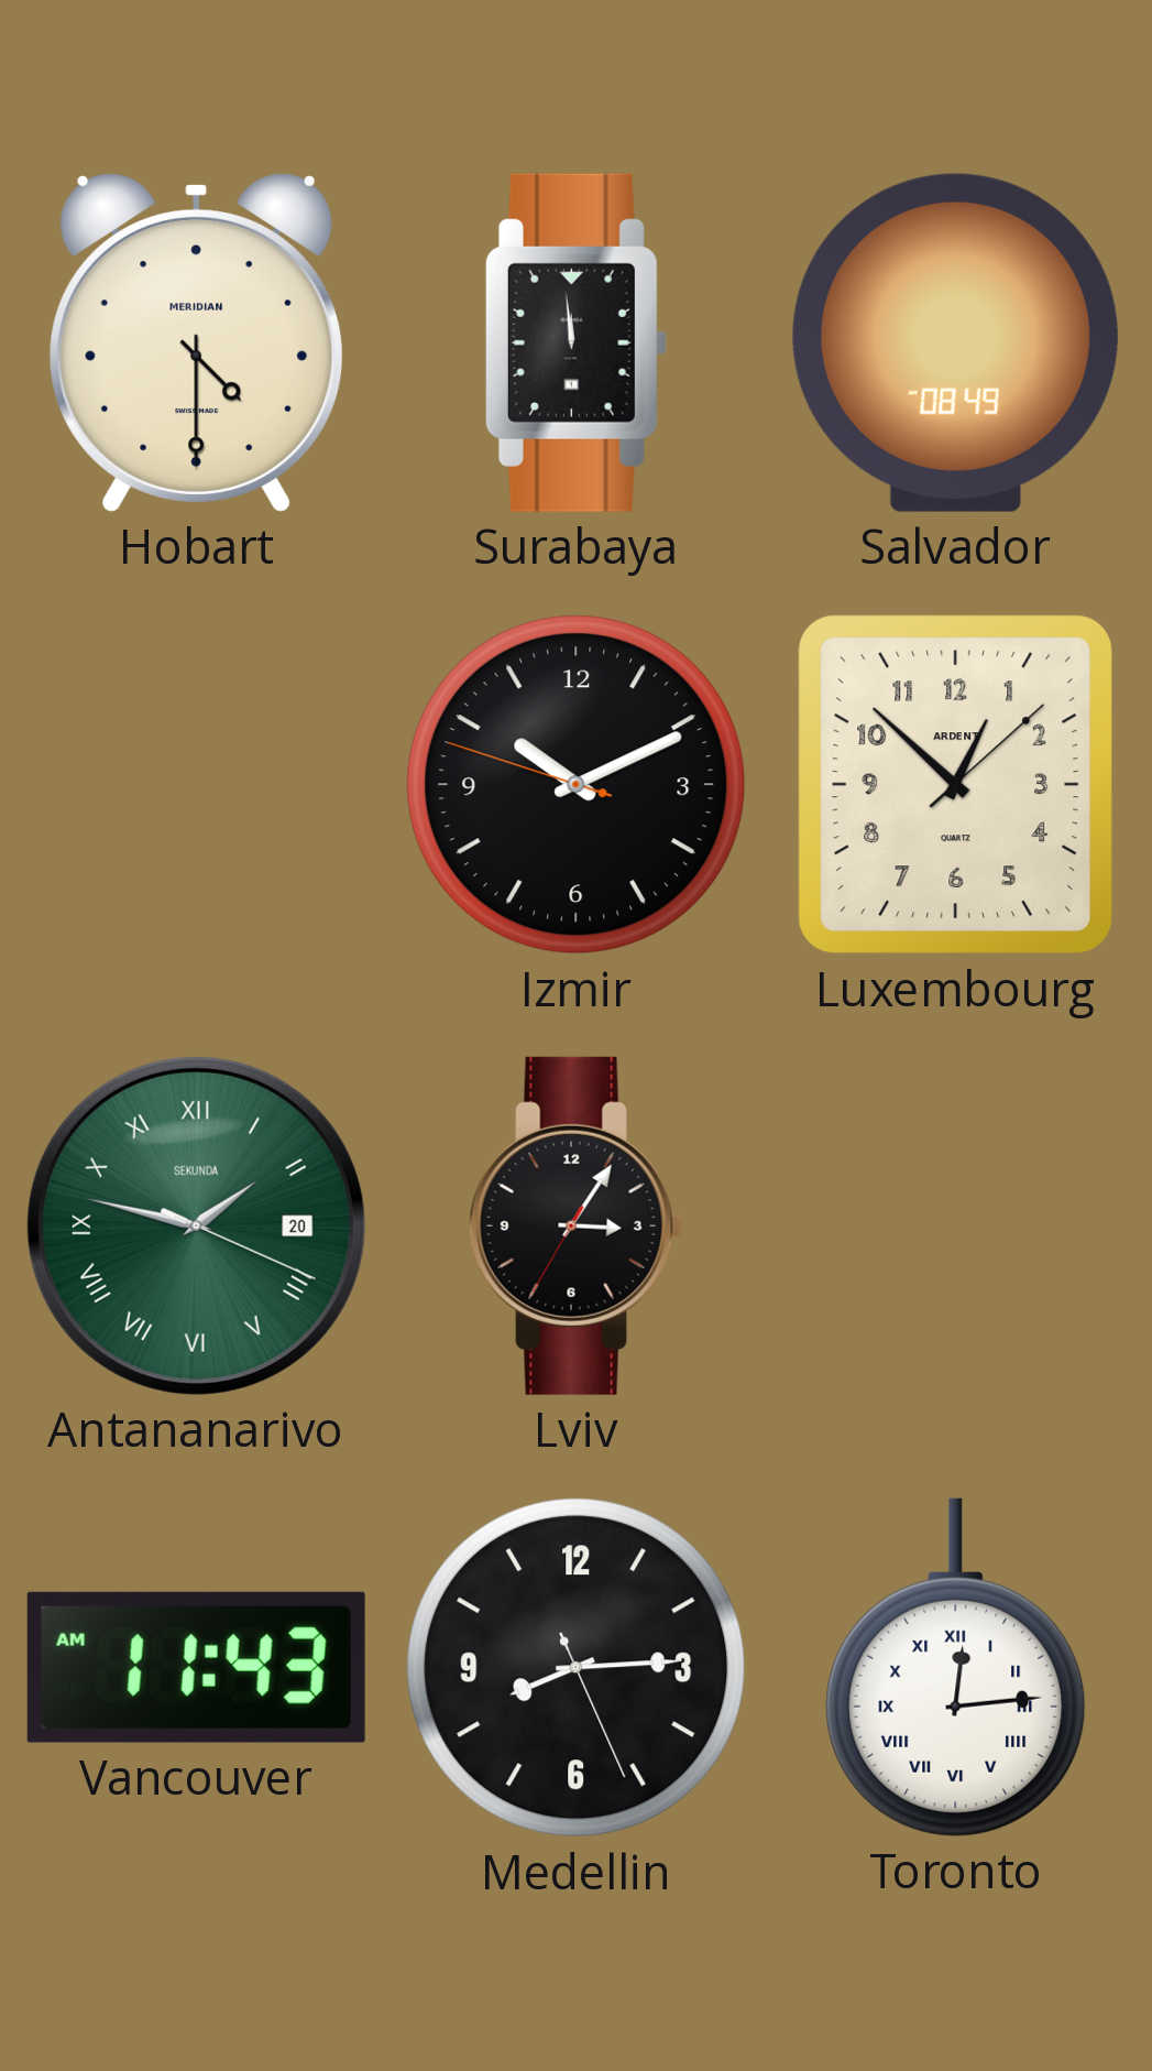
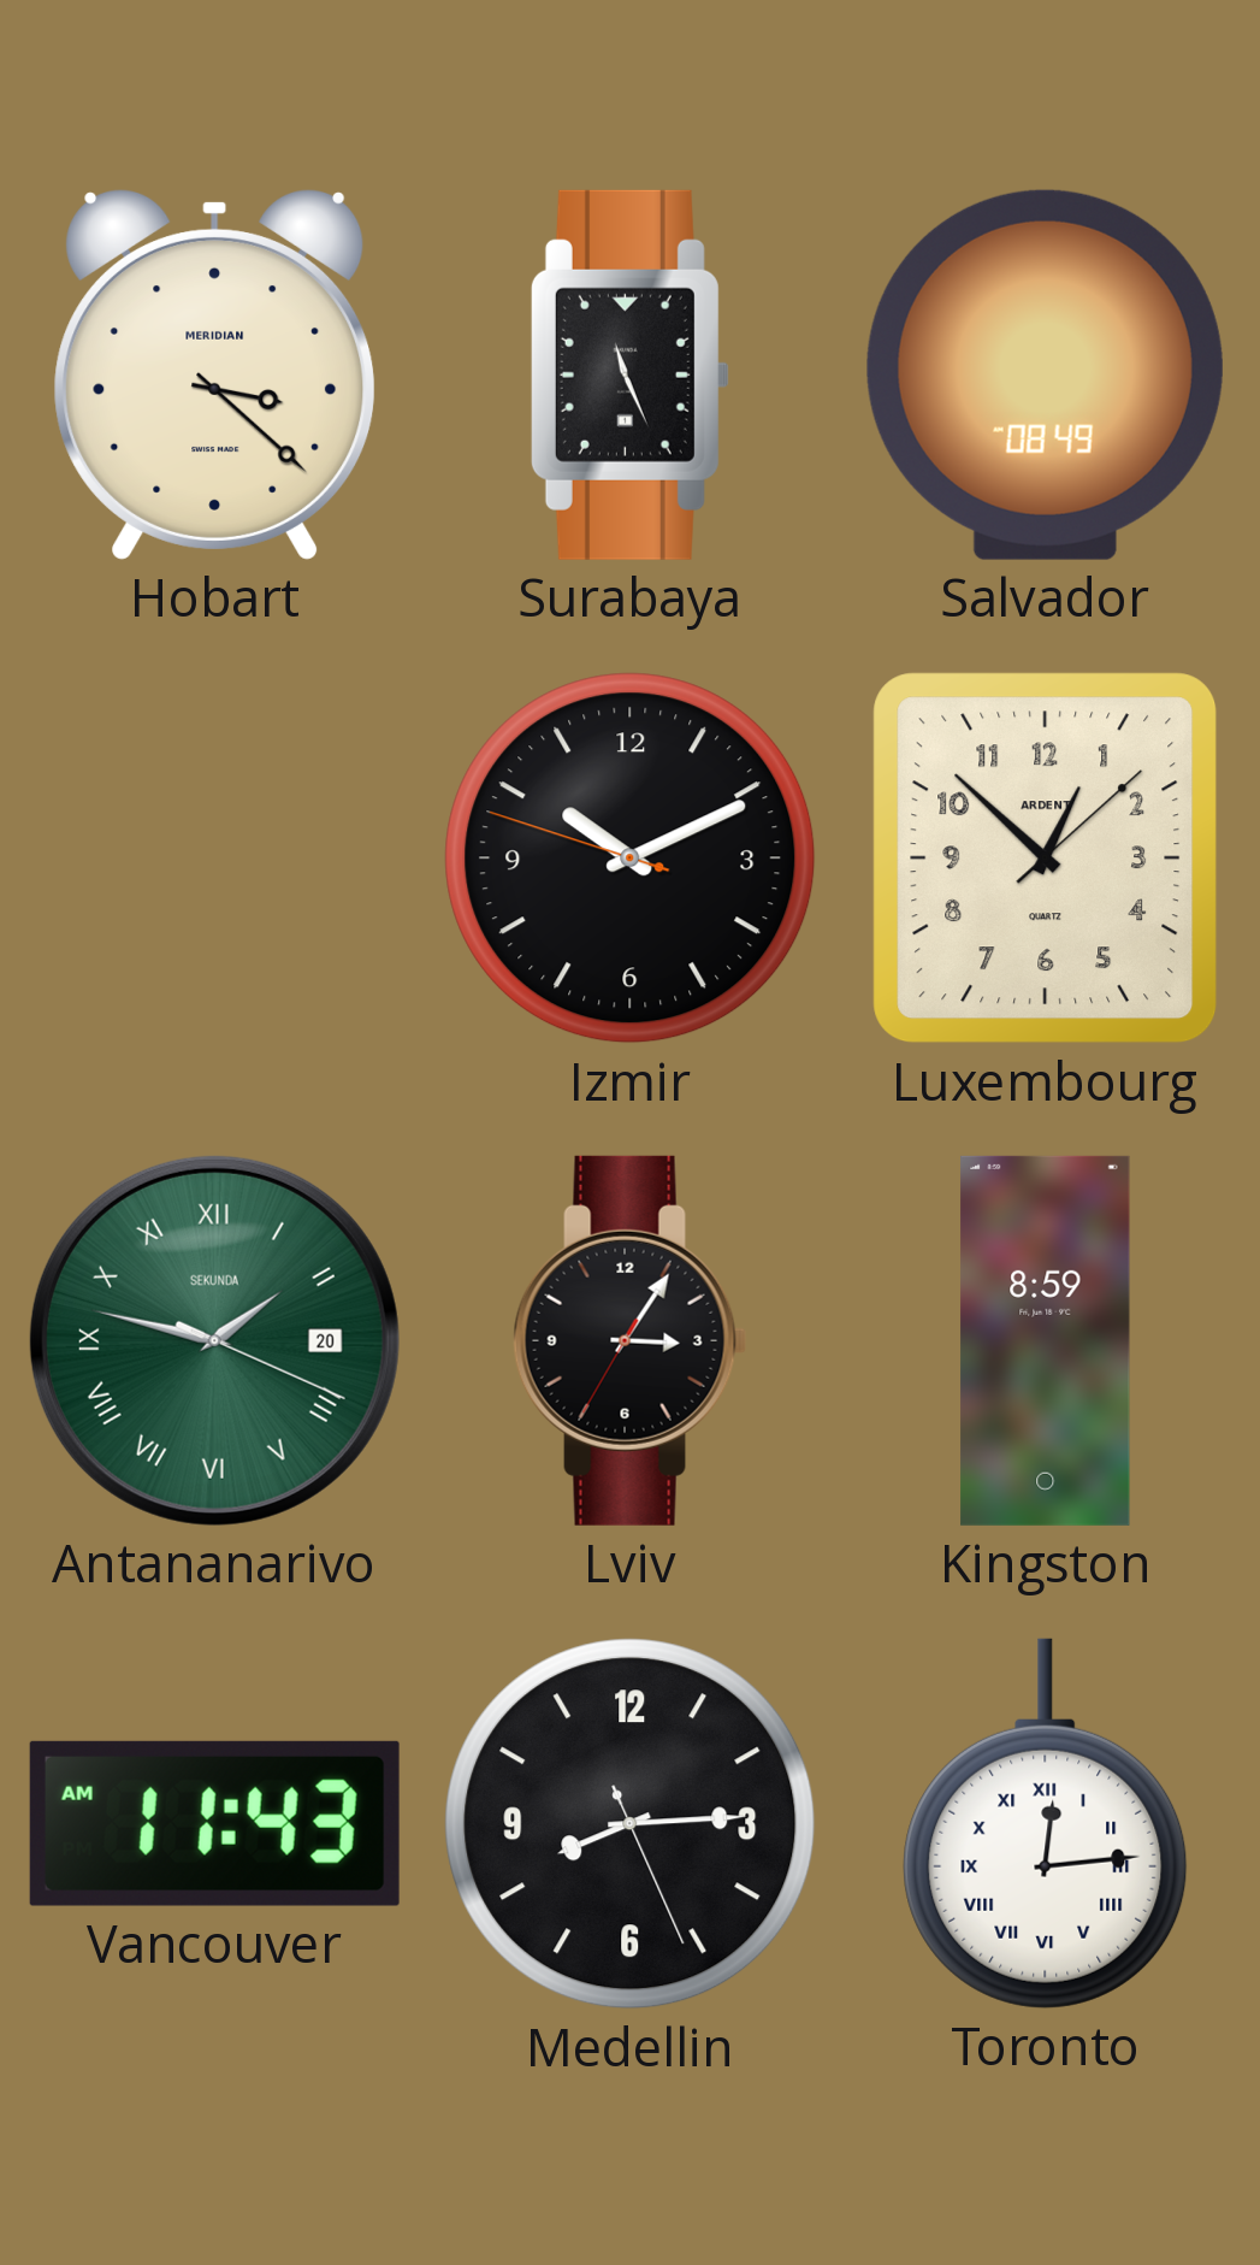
Hobart: 4:30 -> 3:22
Surabaya: 11:59 -> 11:26
Kingston: none -> 8:59
